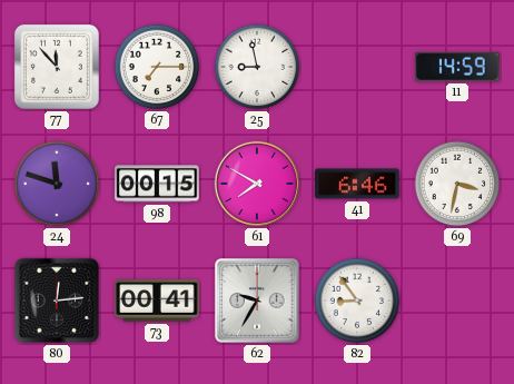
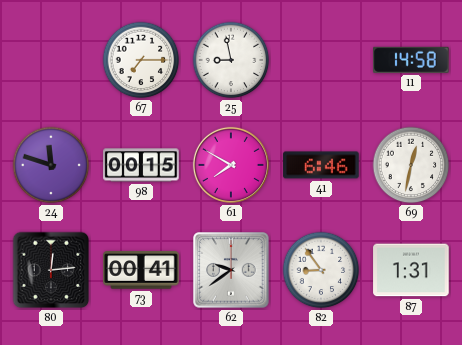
77: 11:53 -> none
11: 14:59 -> 14:58
69: 3:32 -> 12:32
62: 9:35 -> 9:39
87: none -> 1:31
